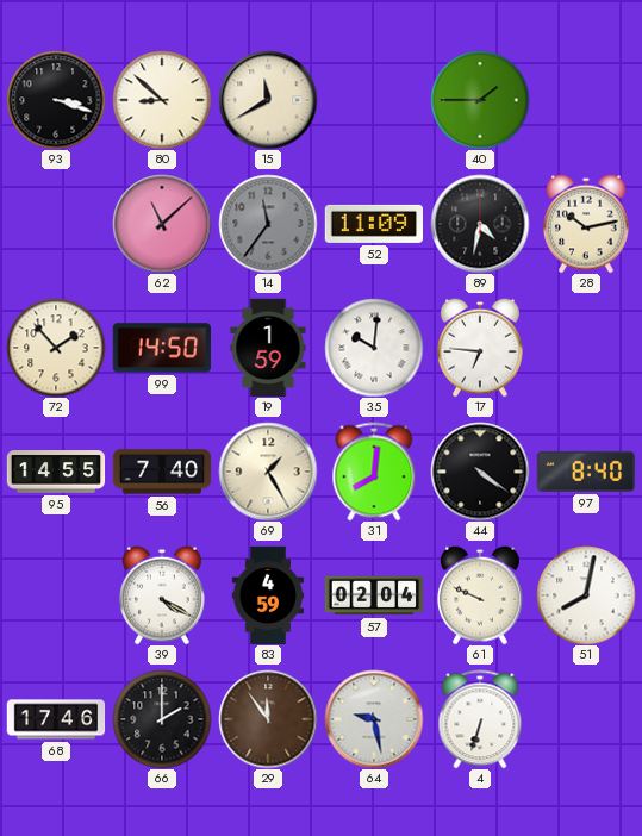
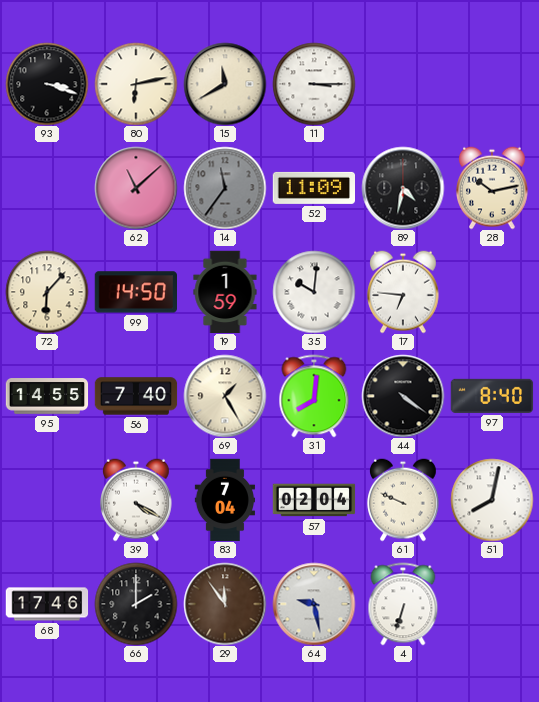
80: 8:52 -> 6:13
11: none -> 3:15
40: 1:45 -> none
72: 1:53 -> 6:07
83: 4:59 -> 7:04
